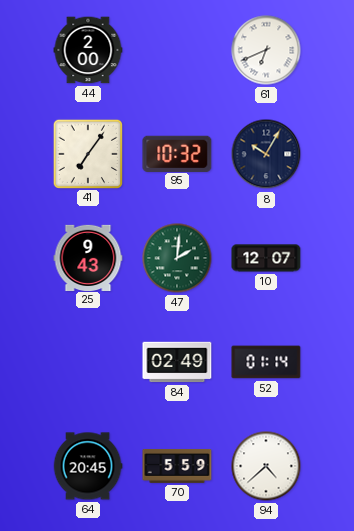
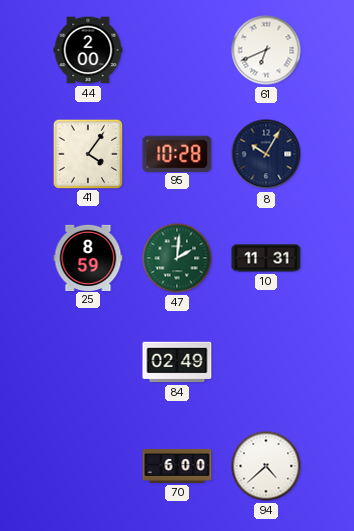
41: 7:06 -> 4:06
95: 10:32 -> 10:28
25: 9:43 -> 8:59
10: 12:07 -> 11:31
52: 01:14 -> none
64: 20:45 -> none
70: 5:59 -> 6:00
